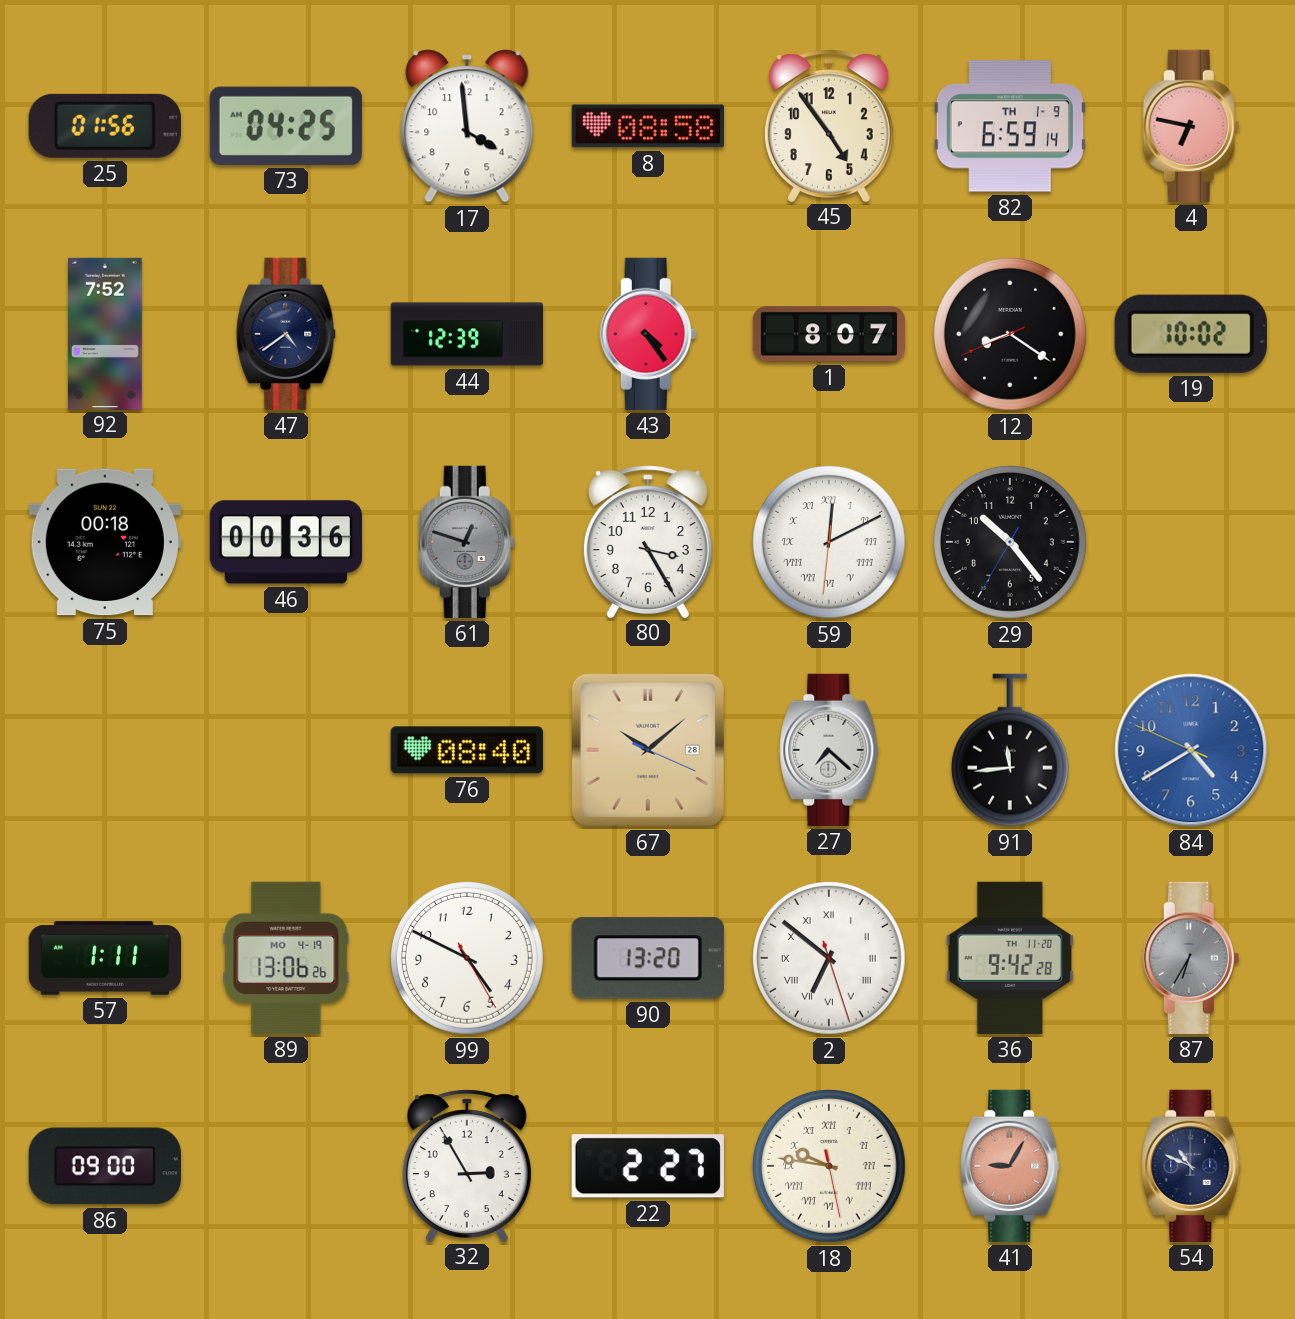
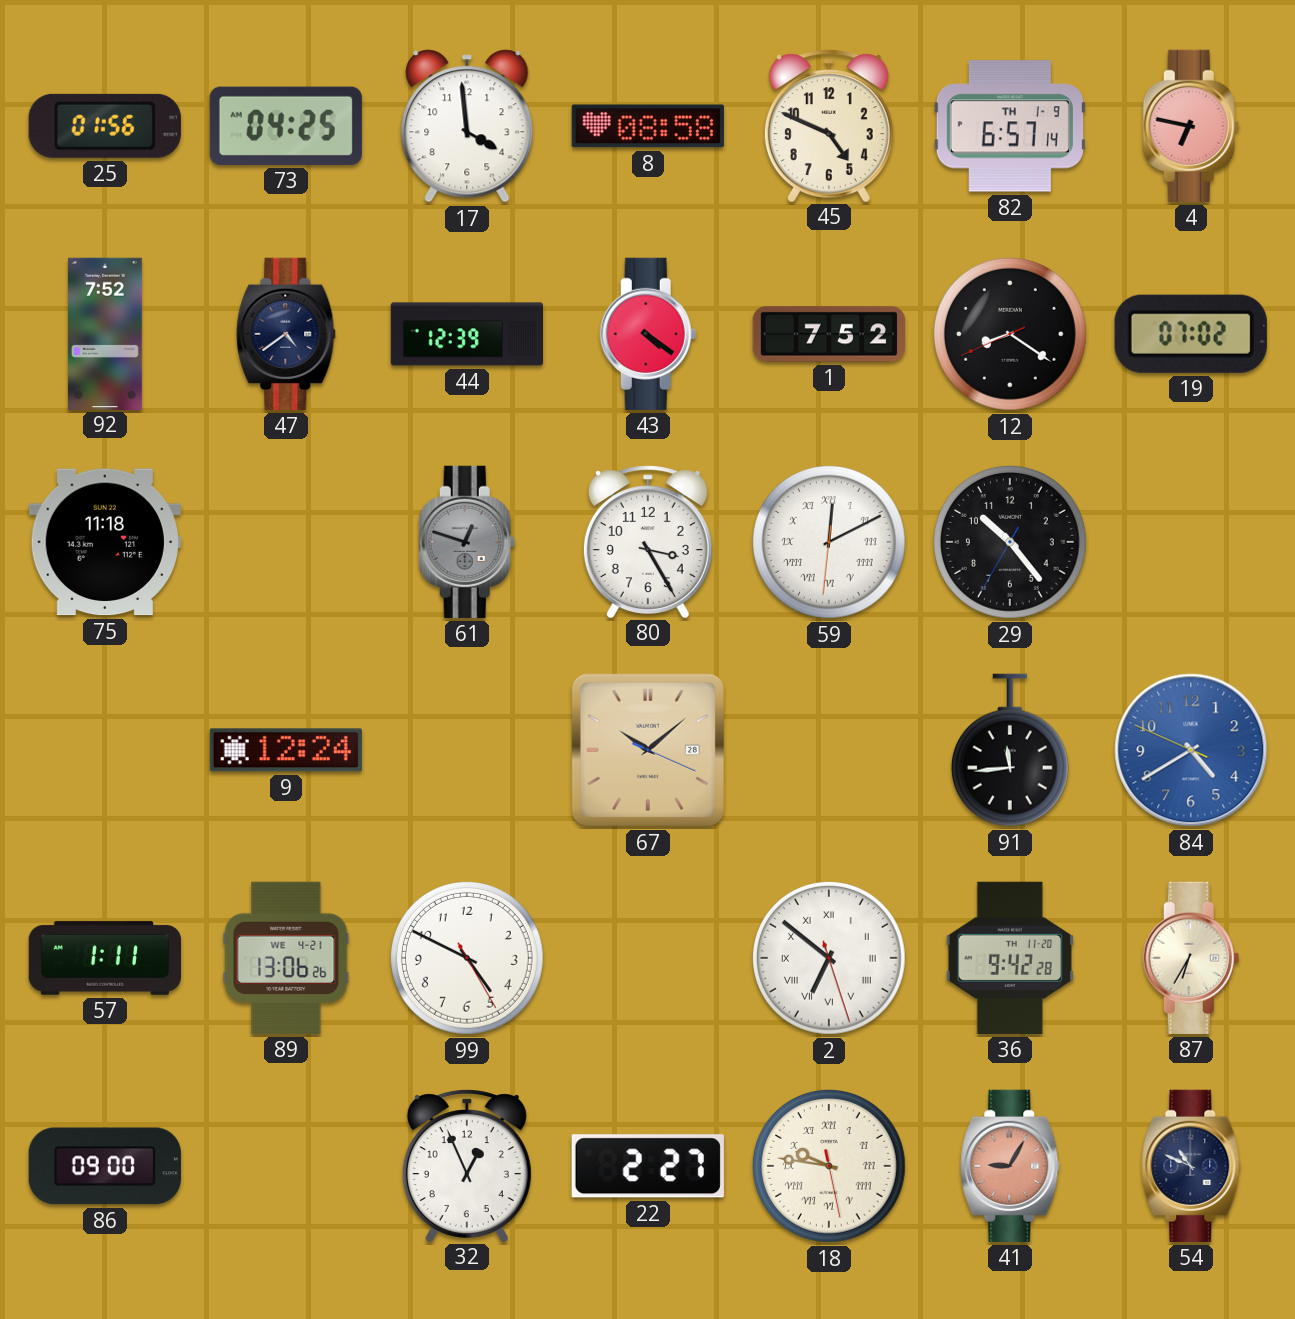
45: 4:54 -> 4:49
82: 6:59 -> 6:57
43: 4:24 -> 4:21
1: 8:07 -> 7:52
19: 10:02 -> 07:02
75: 00:18 -> 11:18
46: 00:36 -> none
9: none -> 12:24
76: 08:40 -> none
27: 7:22 -> none
89 date: MO 4-19 -> WE 4-21
90: 13:20 -> none
87 dial: grey -> cream
32: 2:55 -> 12:56
